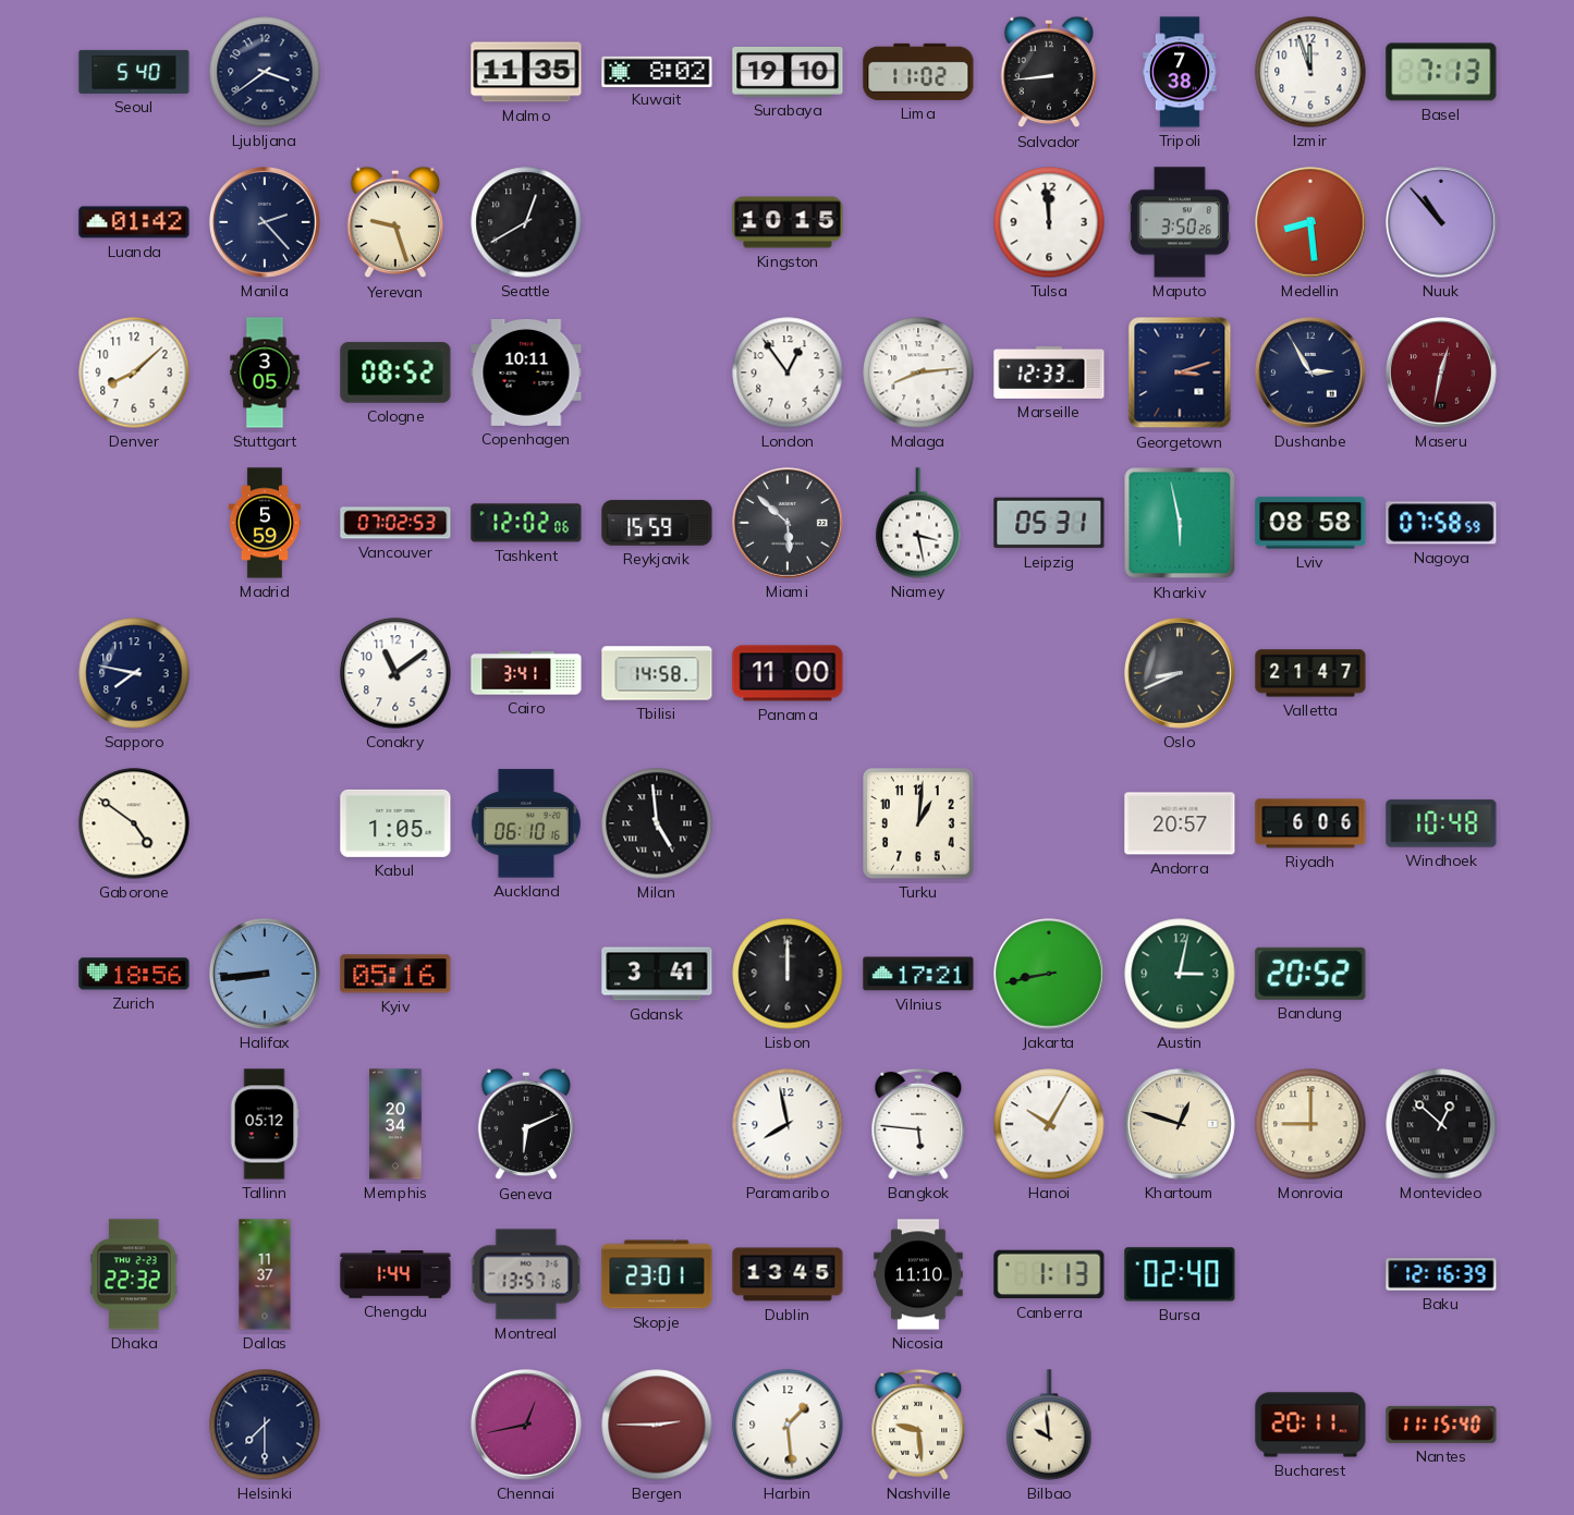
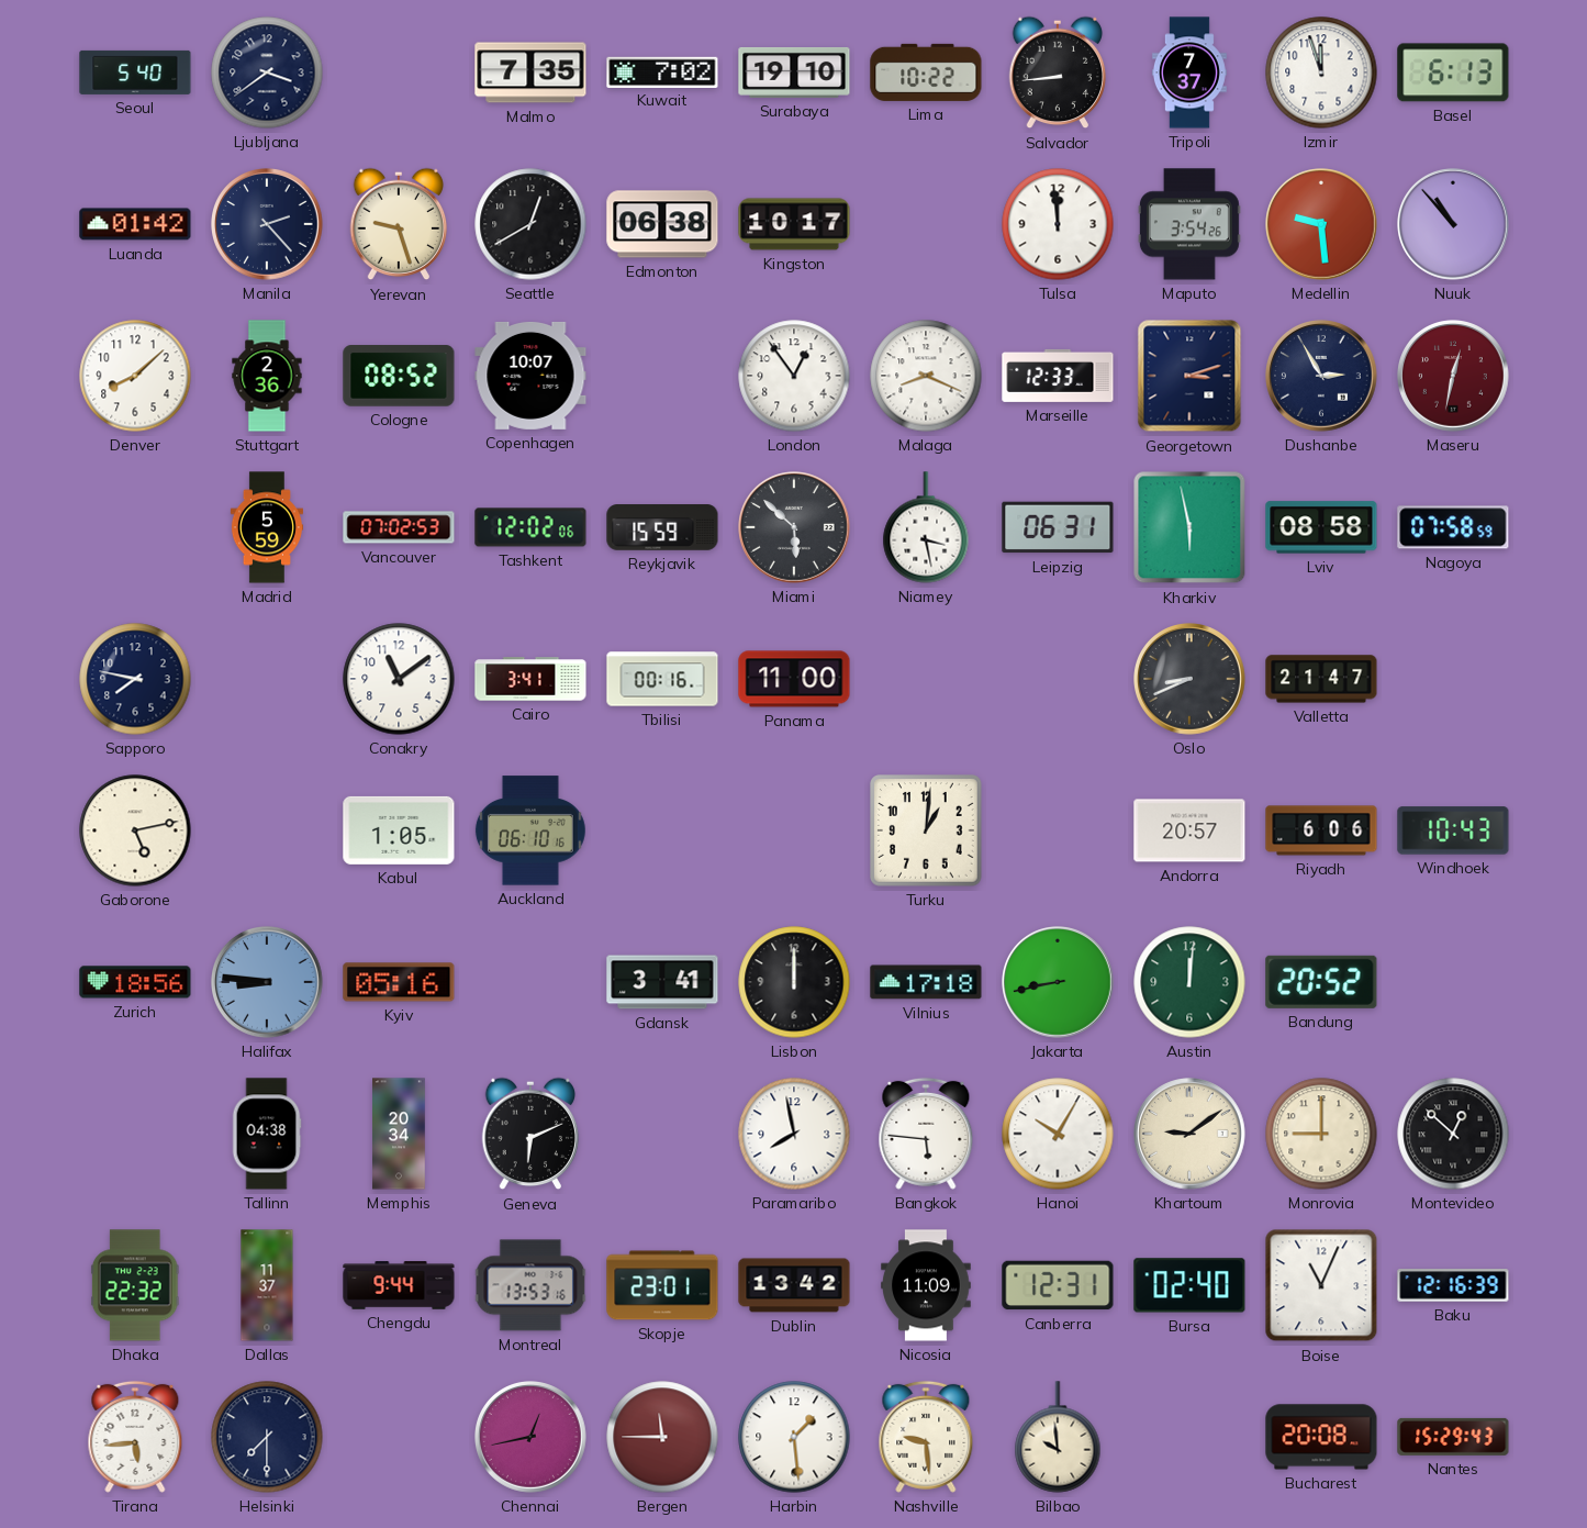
Malmo: 11:35 -> 7:35
Kuwait: 8:02 -> 7:02
Lima: 11:02 -> 10:22
Tripoli: 7:38 -> 7:37
Basel: 7:13 -> 6:13
Edmonton: none -> 06:38
Kingston: 10:15 -> 10:17
Maputo: 3:50 -> 3:54
Medellin: 8:29 -> 9:29
Stuttgart: 3:05 -> 2:36
Copenhagen: 10:11 -> 10:07
Malaga: 8:14 -> 8:19
Leipzig: 05:31 -> 06:31
Tbilisi: 14:58 -> 00:16
Gaborone: 4:51 -> 5:13
Milan: 4:59 -> none
Windhoek: 10:48 -> 10:43
Halifax: 8:44 -> 8:46
Vilnius: 17:21 -> 17:18
Austin: 3:02 -> 12:01
Tallinn: 05:12 -> 04:38
Khartoum: 12:48 -> 9:09
Chengdu: 1:44 -> 9:44
Montreal: 13:57 -> 13:53
Dublin: 13:45 -> 13:42
Nicosia: 11:10 -> 11:09
Canberra: 1:13 -> 12:31
Boise: none -> 11:04
Tirana: none -> 5:44
Bergen: 2:45 -> 11:45
Bucharest: 20:11 -> 20:08
Nantes: 11:15 -> 15:29
